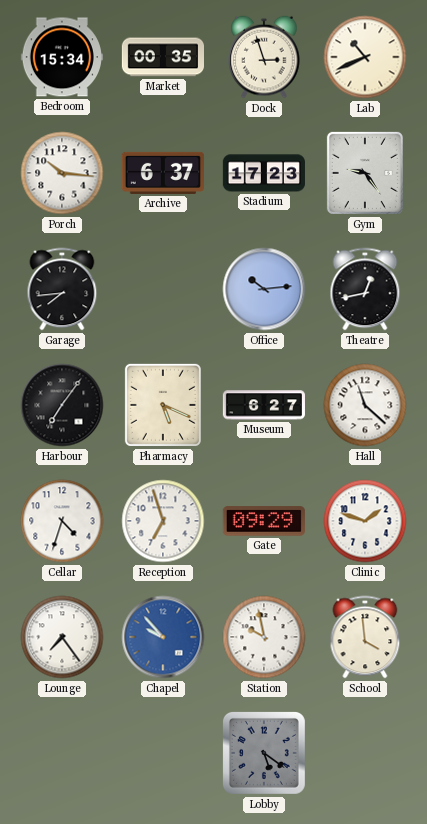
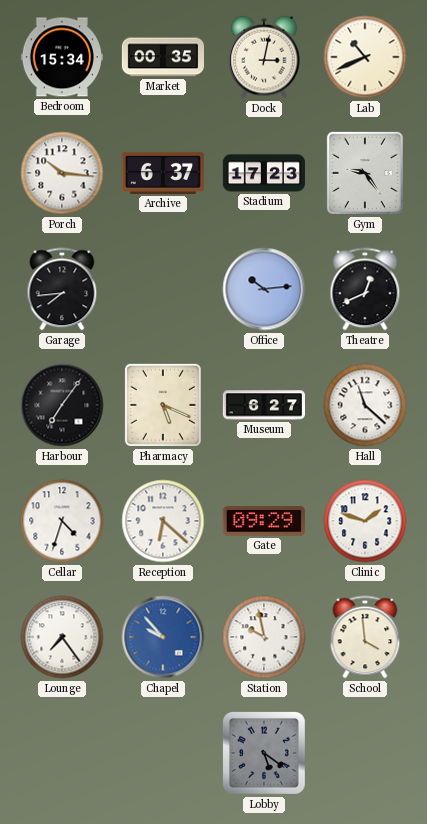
Dock: 2:57 -> 3:02
Theatre: 12:43 -> 12:41
Reception: 6:57 -> 6:22
